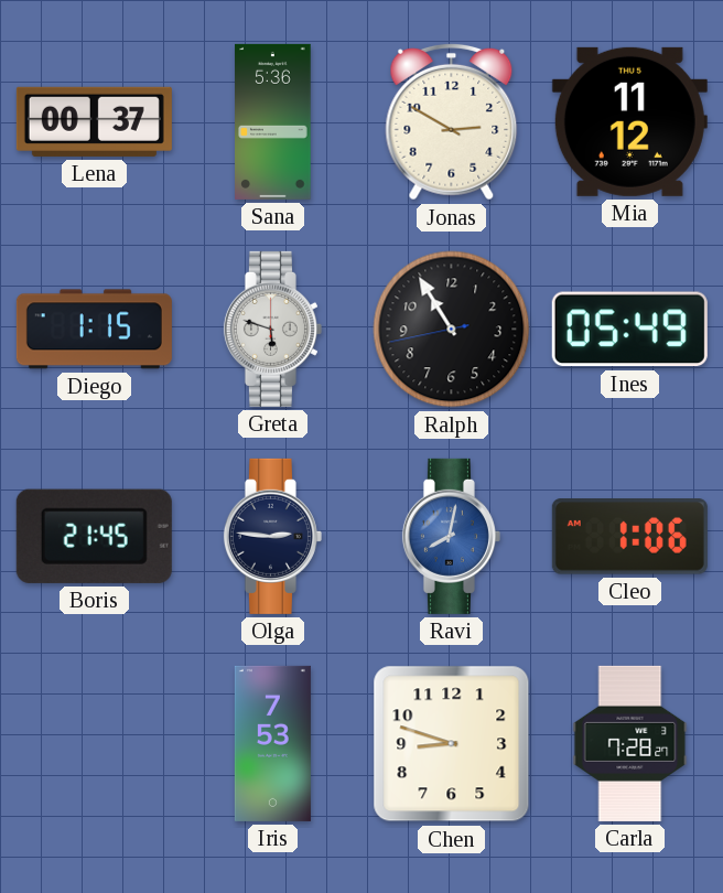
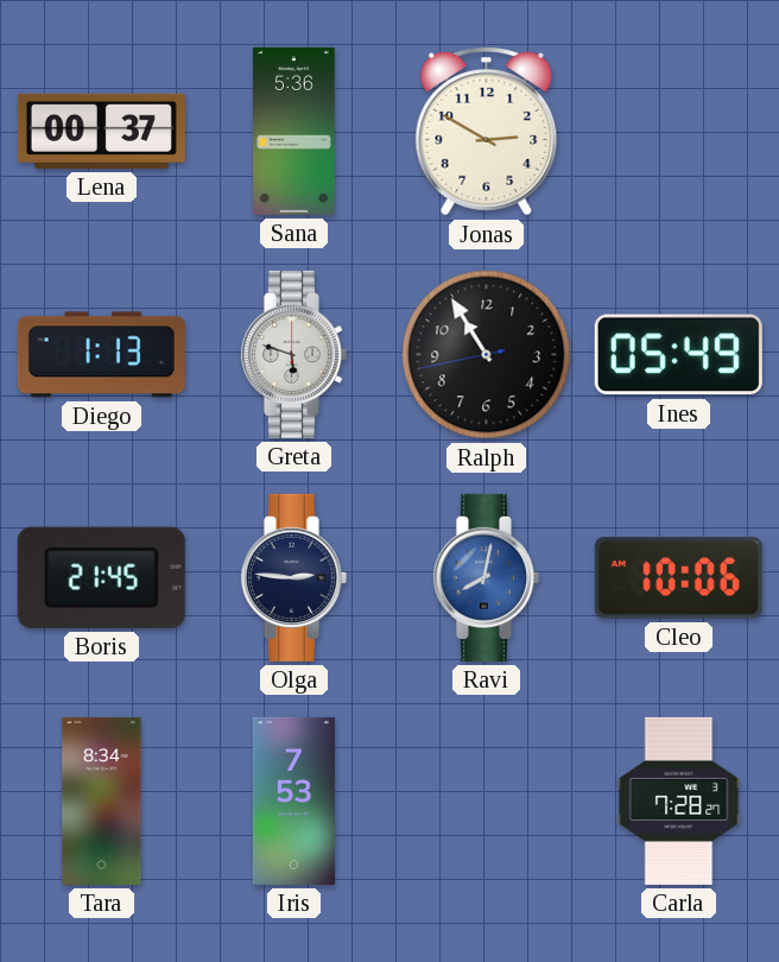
Mia: 11:12 -> none
Diego: 1:15 -> 1:13
Cleo: 1:06 -> 10:06
Tara: none -> 8:34
Chen: 8:48 -> none
